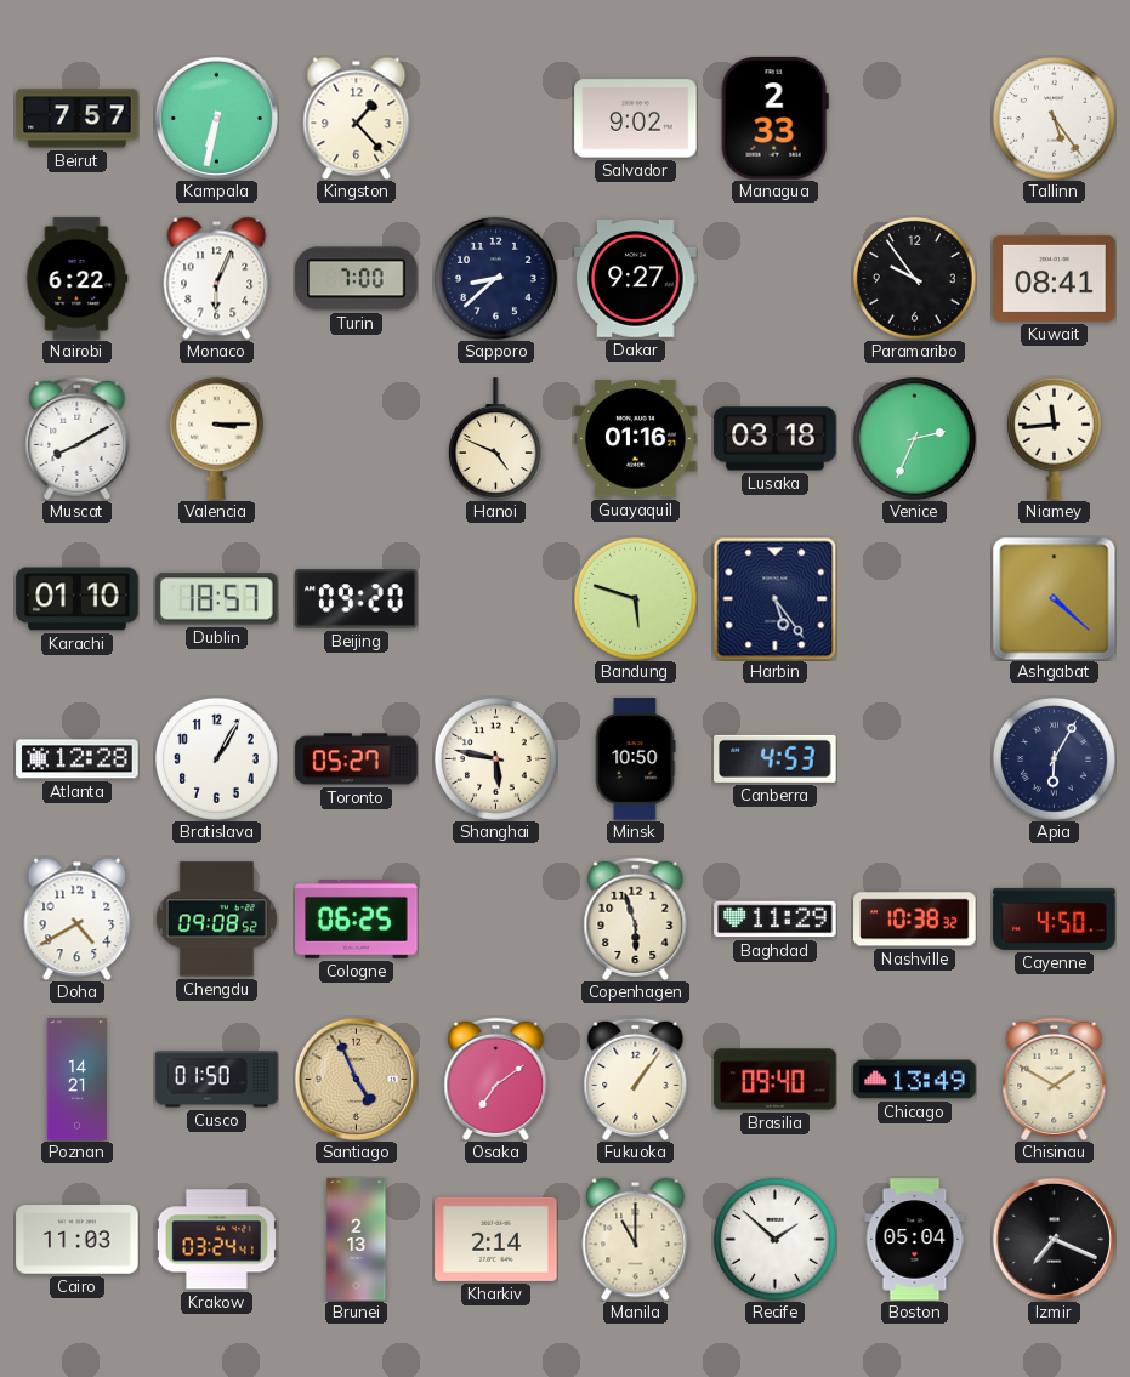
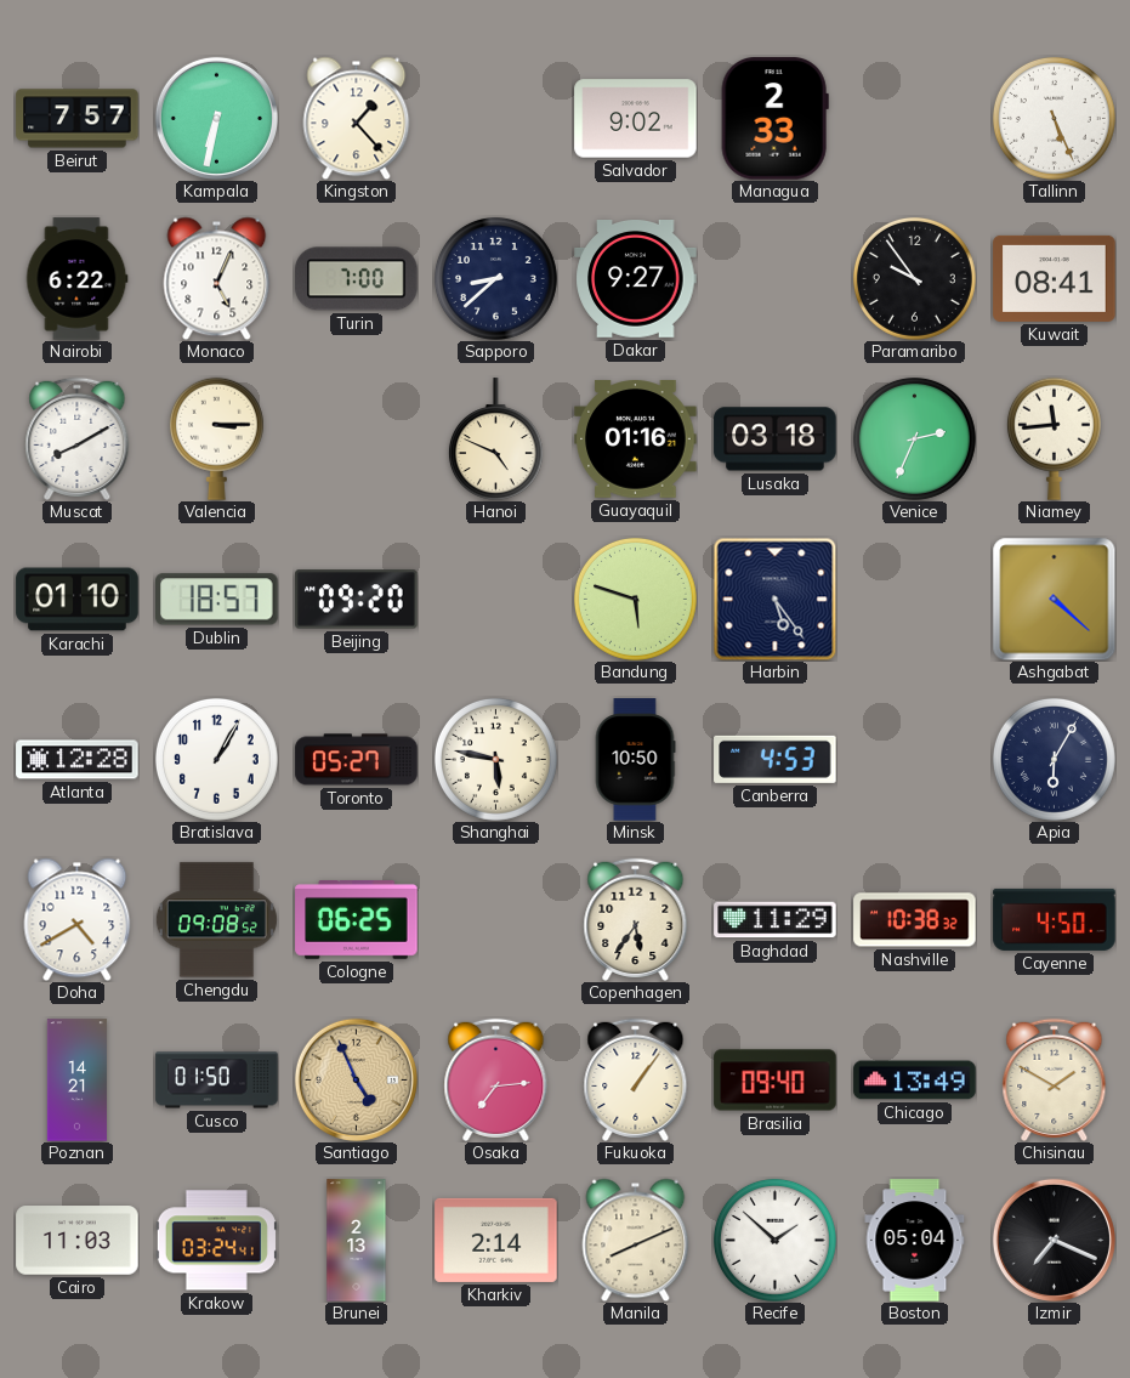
Tallinn: 5:24 -> 5:26
Monaco: 6:04 -> 5:04
Copenhagen: 5:57 -> 5:36
Osaka: 7:09 -> 7:14
Manila: 11:00 -> 8:11
